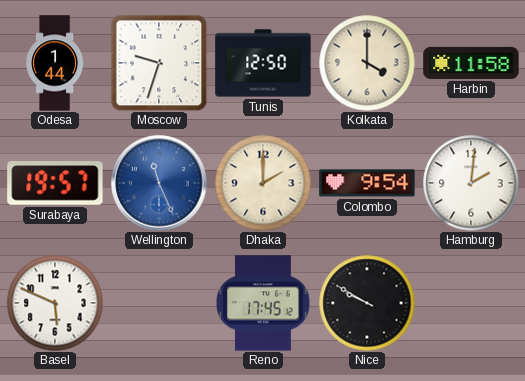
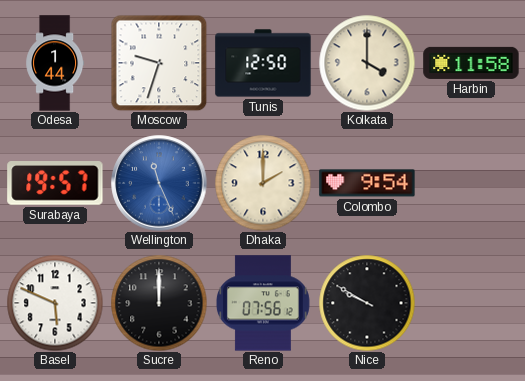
Hamburg: 2:01 -> none
Sucre: none -> 12:00
Reno: 17:45 -> 07:56
